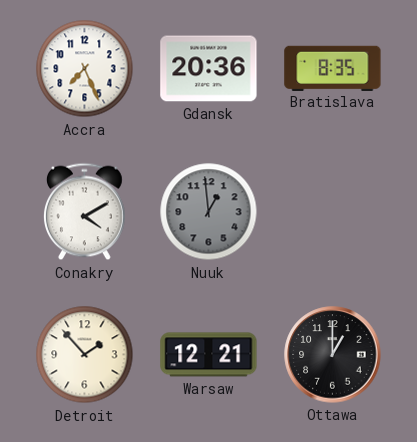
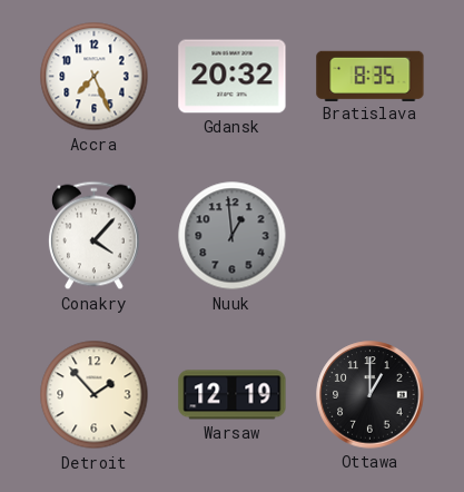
Gdansk: 20:36 -> 20:32
Conakry: 4:10 -> 4:07
Warsaw: 12:21 -> 12:19
